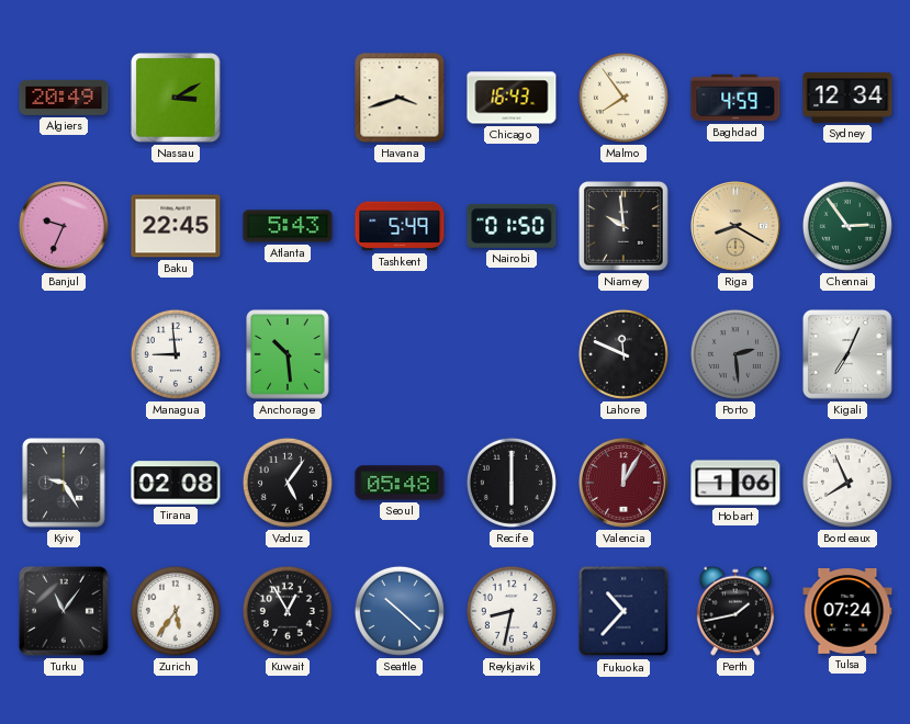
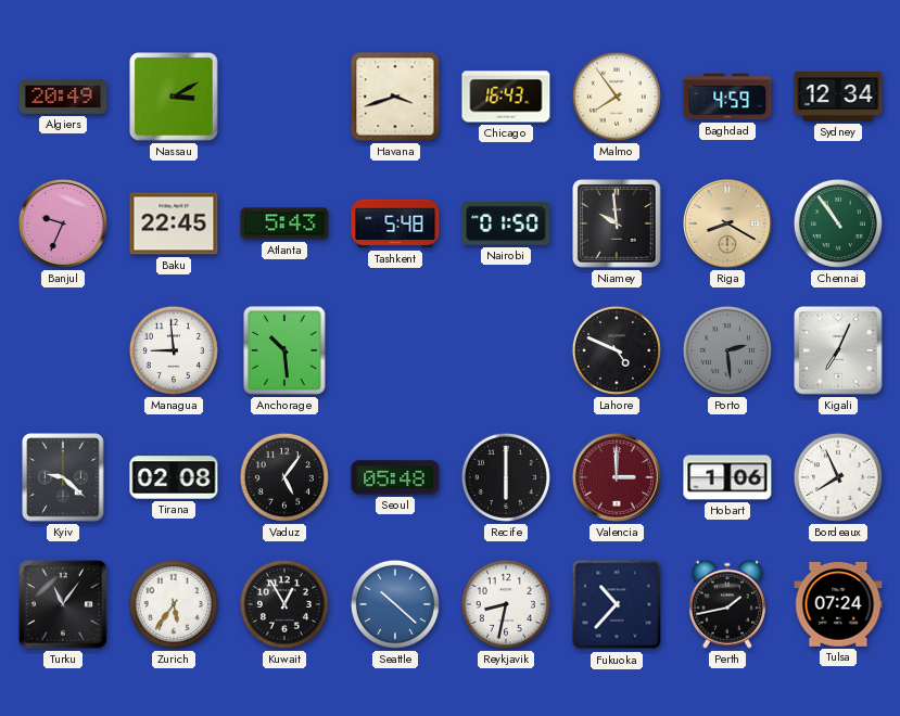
Tashkent: 5:49 -> 5:48
Chennai: 2:54 -> 10:54
Lahore: 11:49 -> 4:49
Kyiv: 9:25 -> 9:22
Valencia: 12:05 -> 3:00
